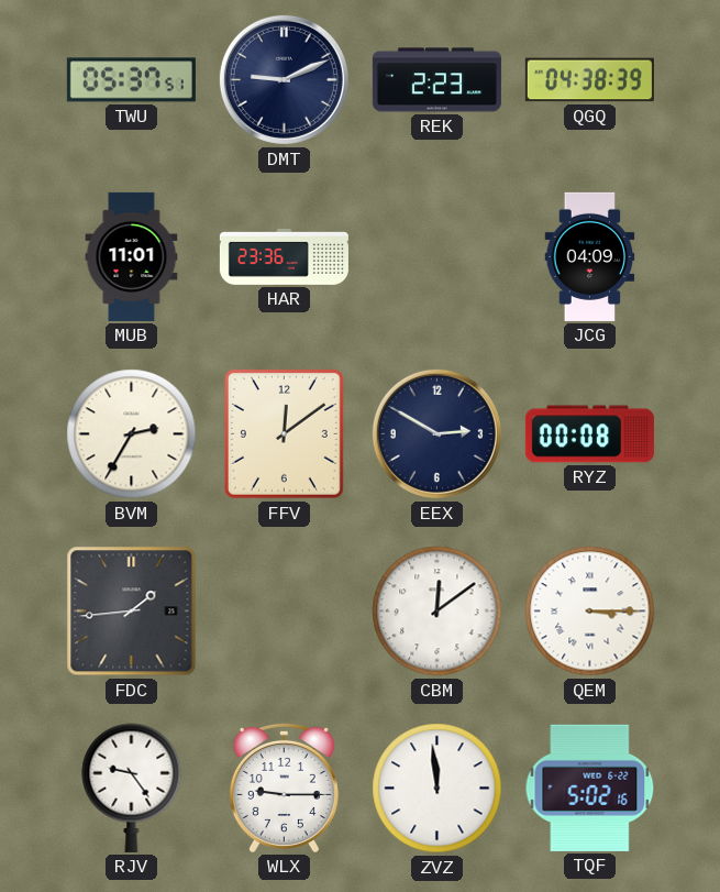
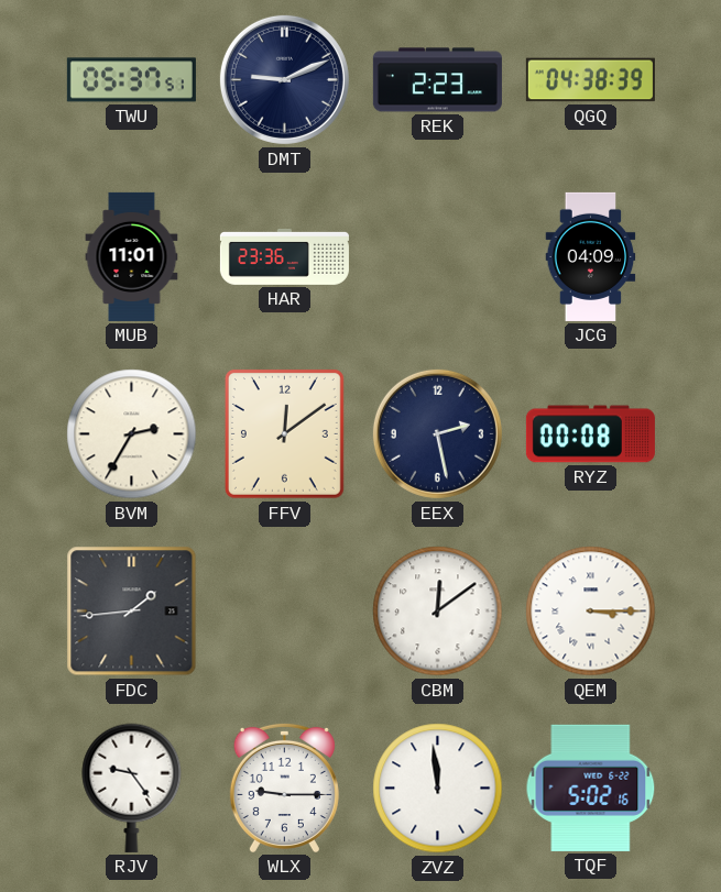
EEX: 2:50 -> 2:28
